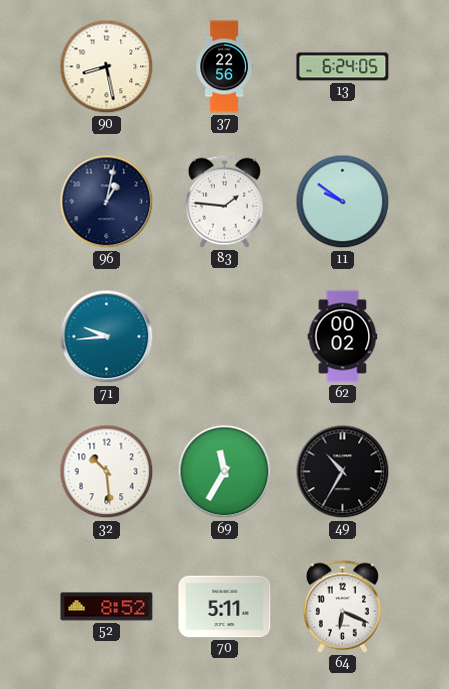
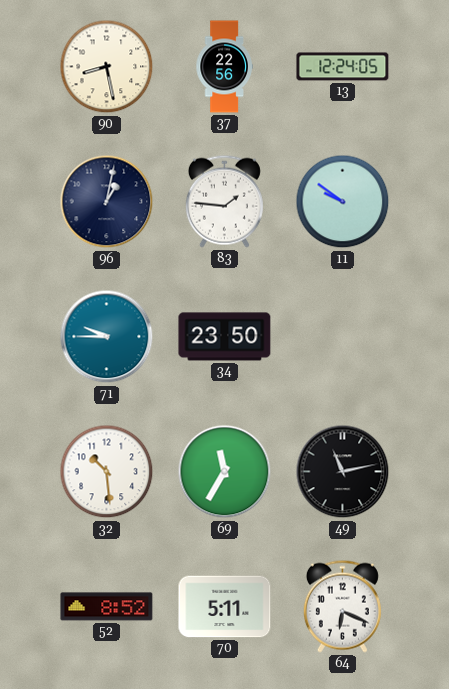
13: 6:24 -> 12:24
71: 9:44 -> 9:45
34: none -> 23:50
62: 00:02 -> none
49: 10:35 -> 11:13
